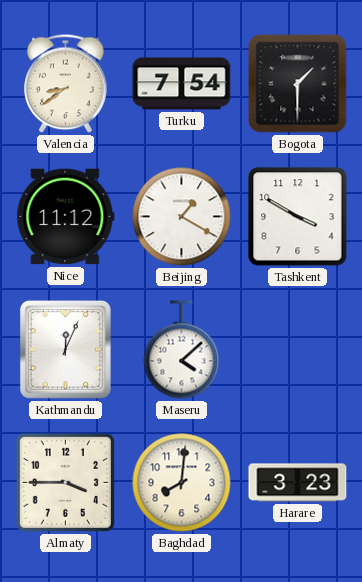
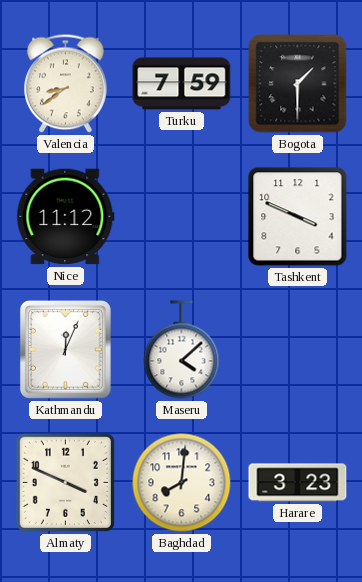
Turku: 7:54 -> 7:59
Beijing: 1:20 -> none
Tashkent: 3:50 -> 3:49
Almaty: 3:45 -> 3:49
